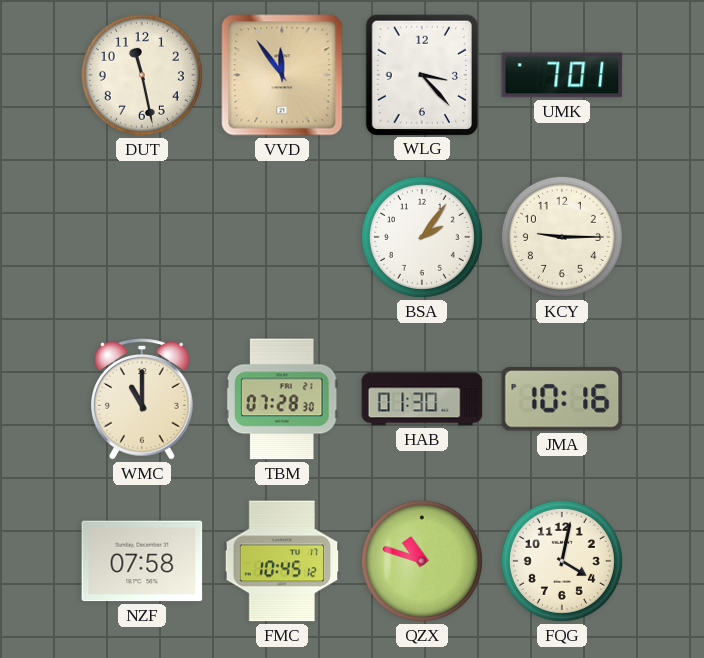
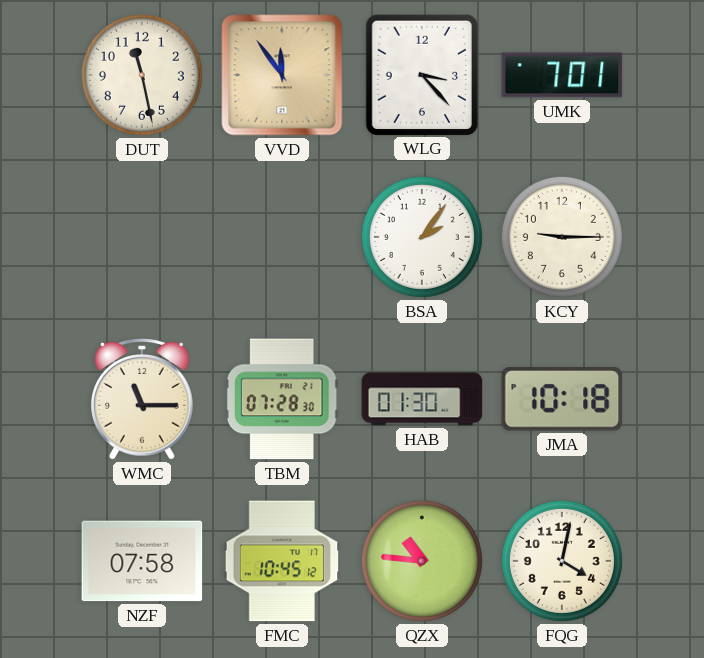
WMC: 11:00 -> 11:15
JMA: 10:16 -> 10:18
QZX: 10:48 -> 10:46
